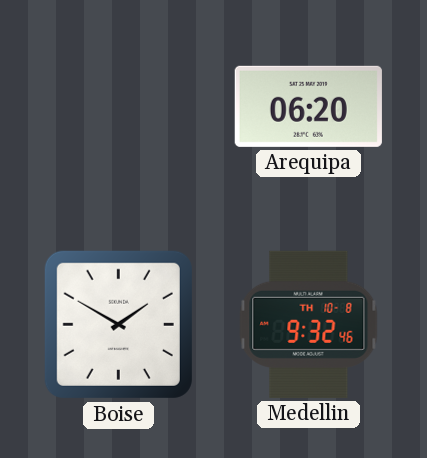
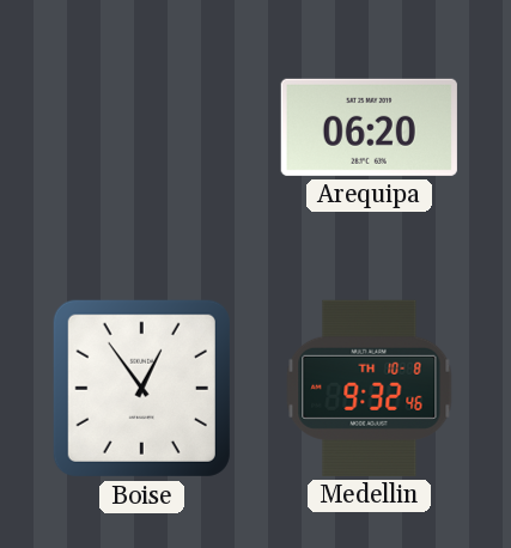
Boise: 1:50 -> 12:54
